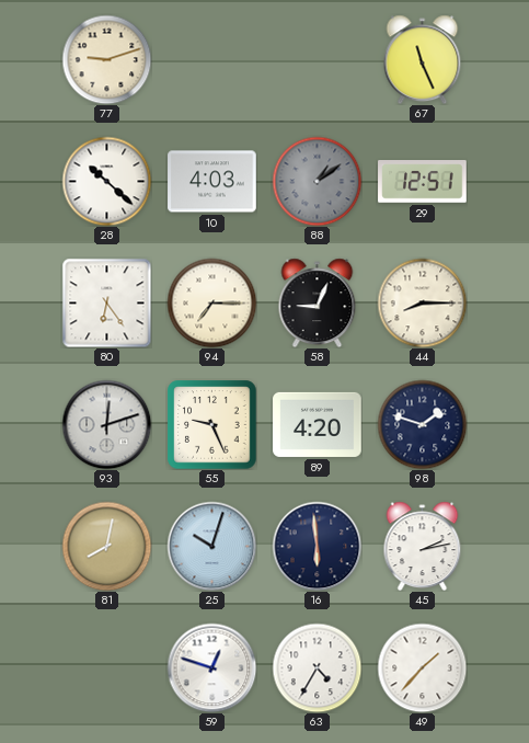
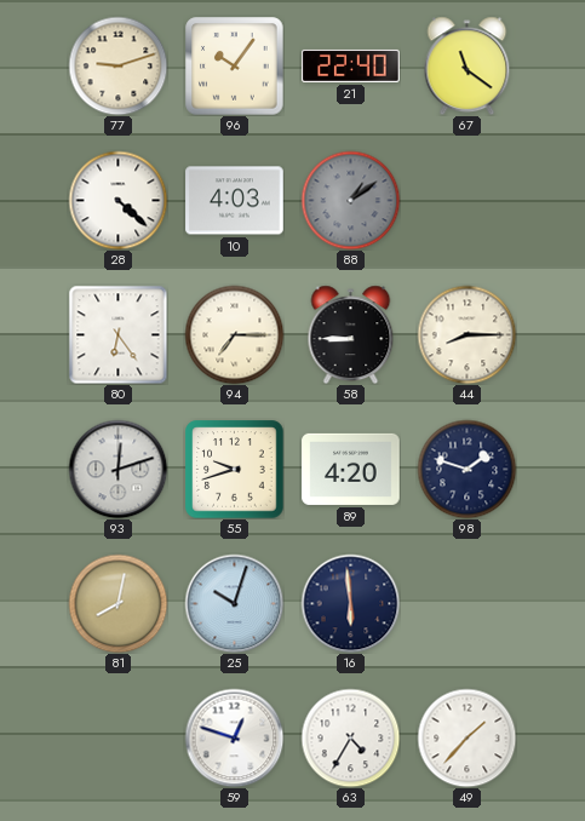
96: none -> 10:06
21: none -> 22:40
67: 11:26 -> 11:21
28: 10:22 -> 4:22
29: 12:51 -> none
58: 9:04 -> 8:45
55: 9:26 -> 9:42
45: 2:13 -> none
